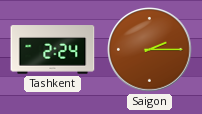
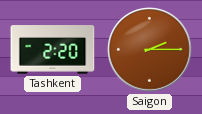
Tashkent: 2:24 -> 2:20
